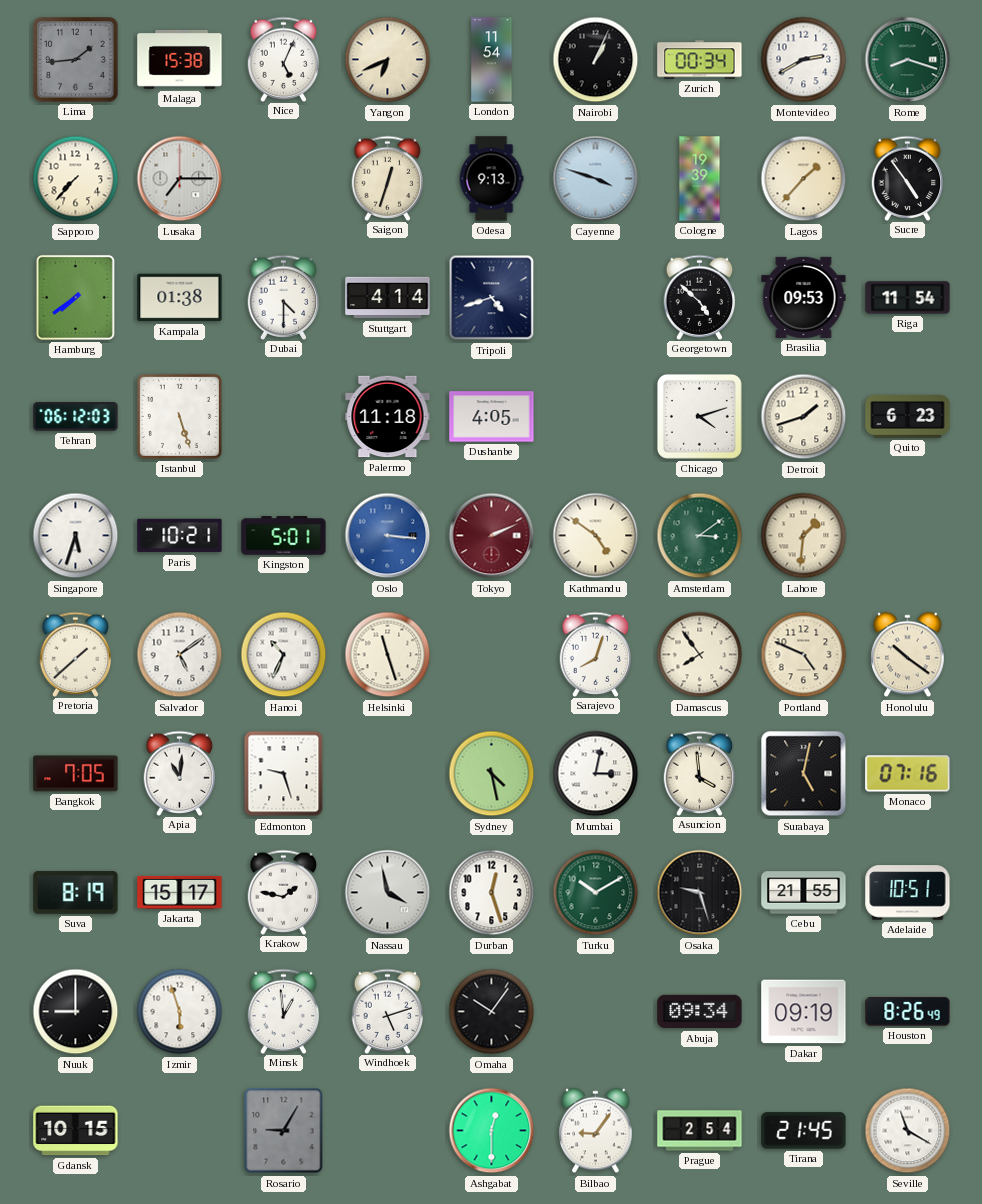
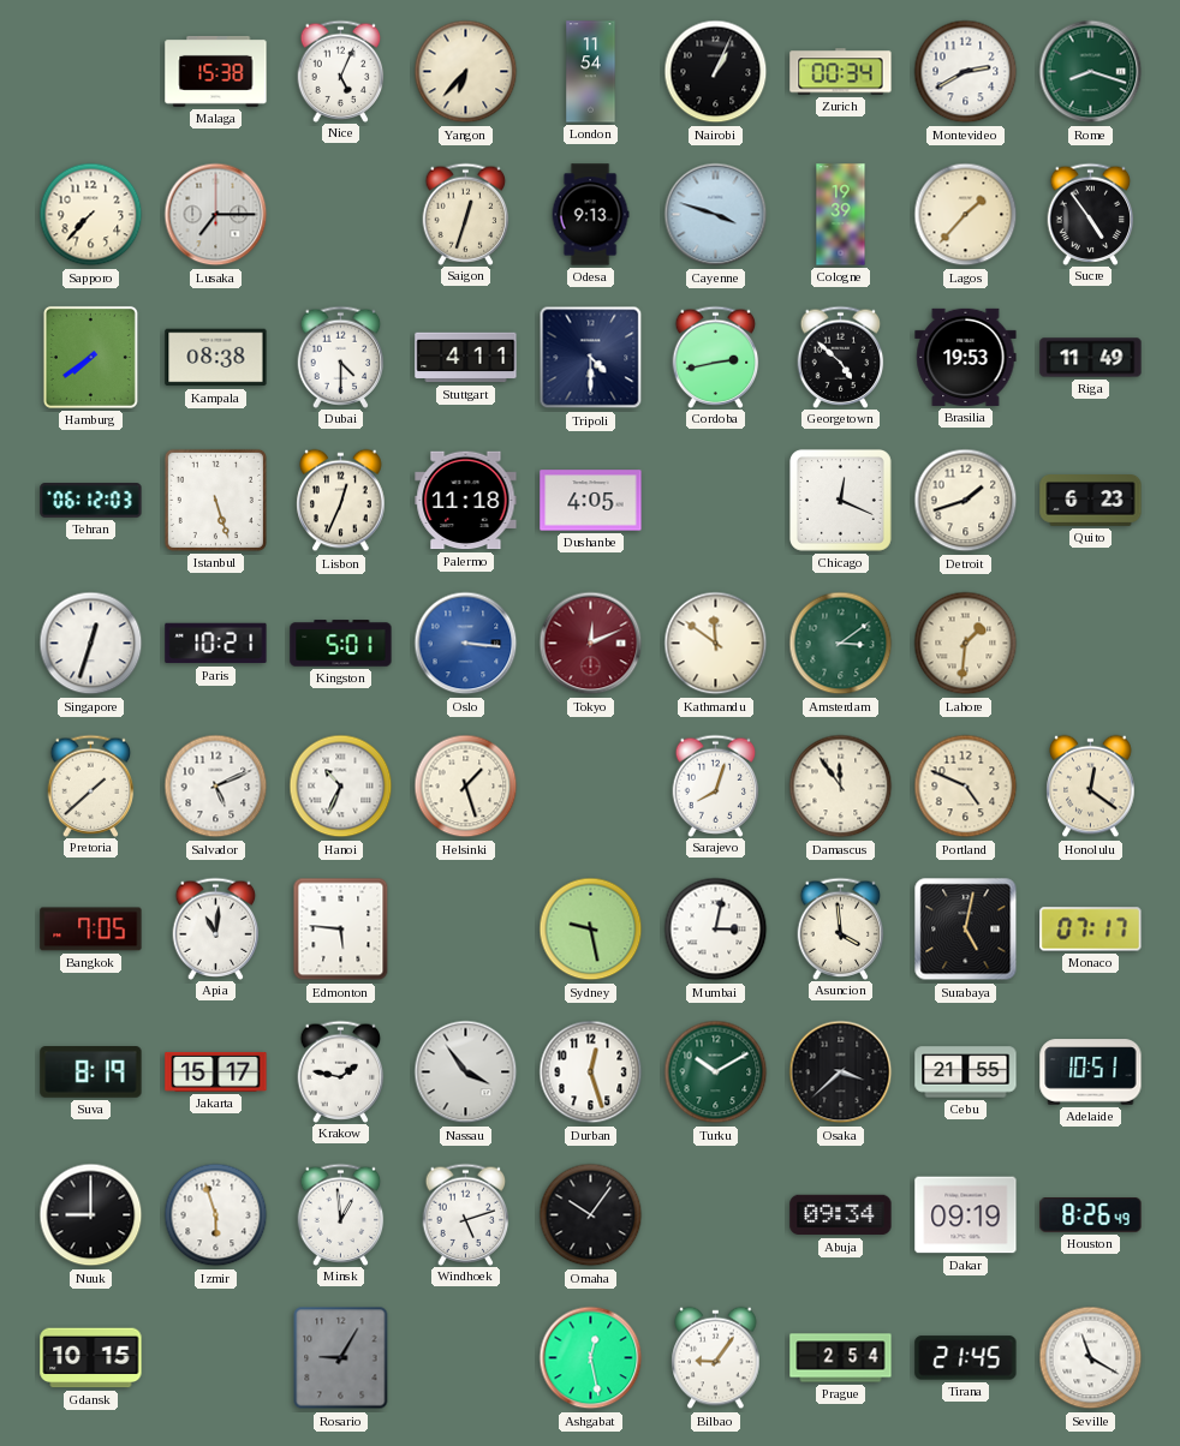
Lima: 1:44 -> none
Yangon: 6:41 -> 6:37
Kampala: 01:38 -> 08:38
Stuttgart: 4:14 -> 4:11
Tripoli: 4:42 -> 4:30
Cordoba: none -> 2:43
Brasilia: 09:53 -> 19:53
Riga: 11:54 -> 11:49
Lisbon: none -> 12:34
Chicago: 4:12 -> 12:19
Singapore: 5:33 -> 12:33
Tokyo: 2:11 -> 12:11
Kathmandu: 4:51 -> 11:51
Salvador: 5:09 -> 5:11
Helsinki: 11:27 -> 1:27
Damascus: 7:54 -> 11:54
Honolulu: 10:21 -> 12:21
Edmonton: 9:27 -> 5:46
Sydney: 4:28 -> 9:28
Monaco: 07:16 -> 07:17
Nassau: 3:58 -> 3:54
Osaka: 9:27 -> 3:38
Ashgabat: 12:30 -> 12:28
